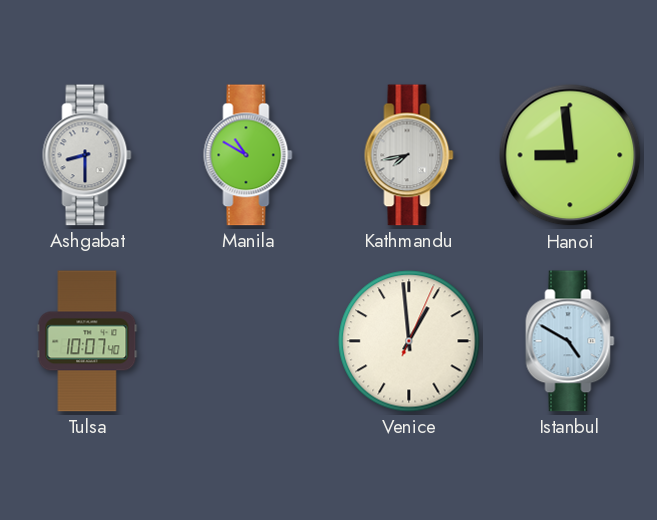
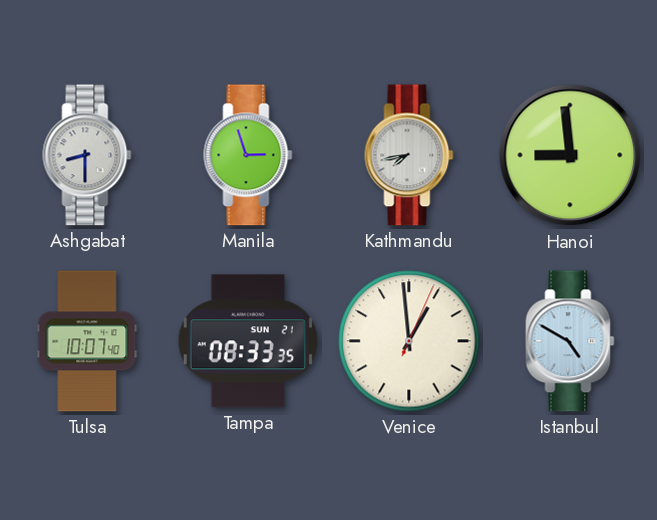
Manila: 10:50 -> 2:57
Tampa: none -> 08:33
